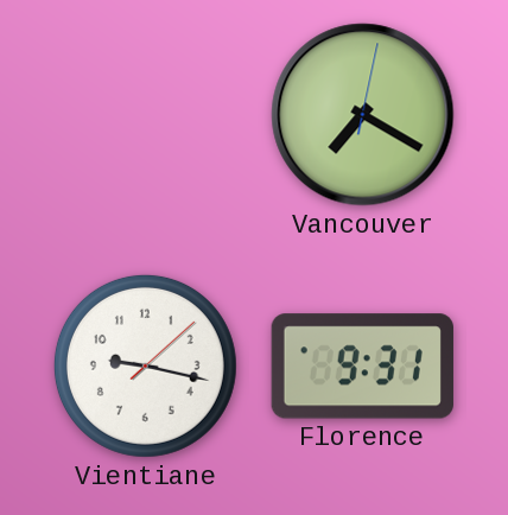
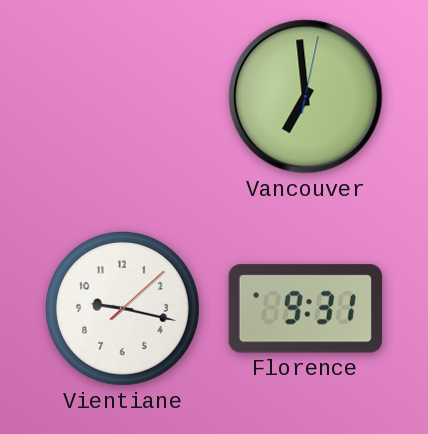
Vancouver: 7:20 -> 6:59
